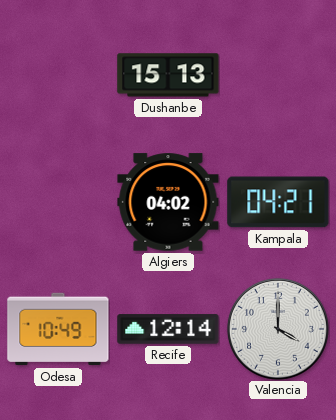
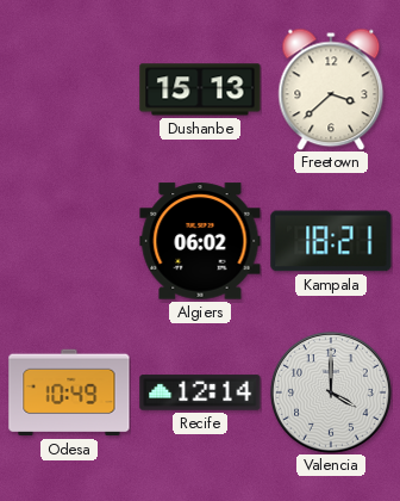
Freetown: none -> 3:38
Algiers: 04:02 -> 06:02
Kampala: 04:21 -> 18:21
